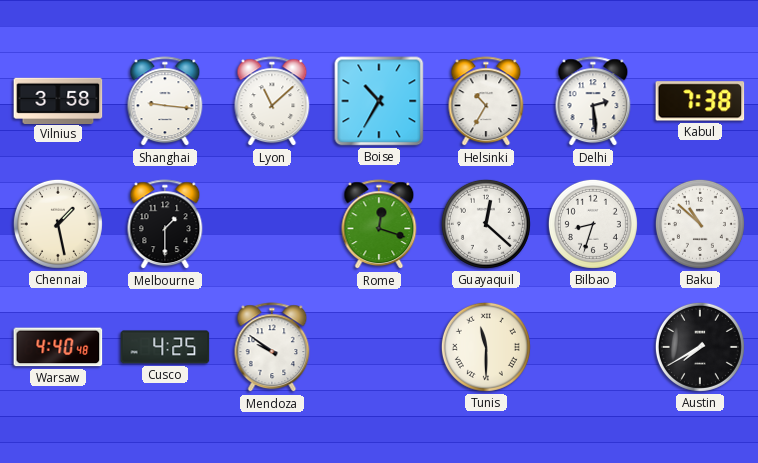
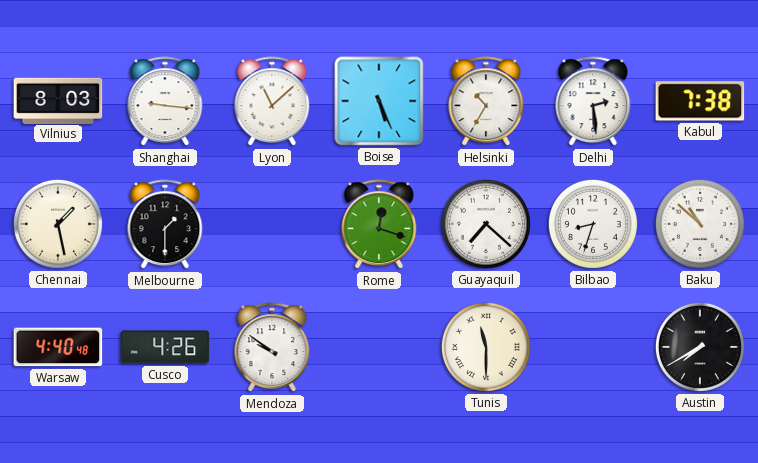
Vilnius: 3:58 -> 8:03
Boise: 10:35 -> 5:26
Guayaquil: 12:22 -> 7:22
Cusco: 4:25 -> 4:26
